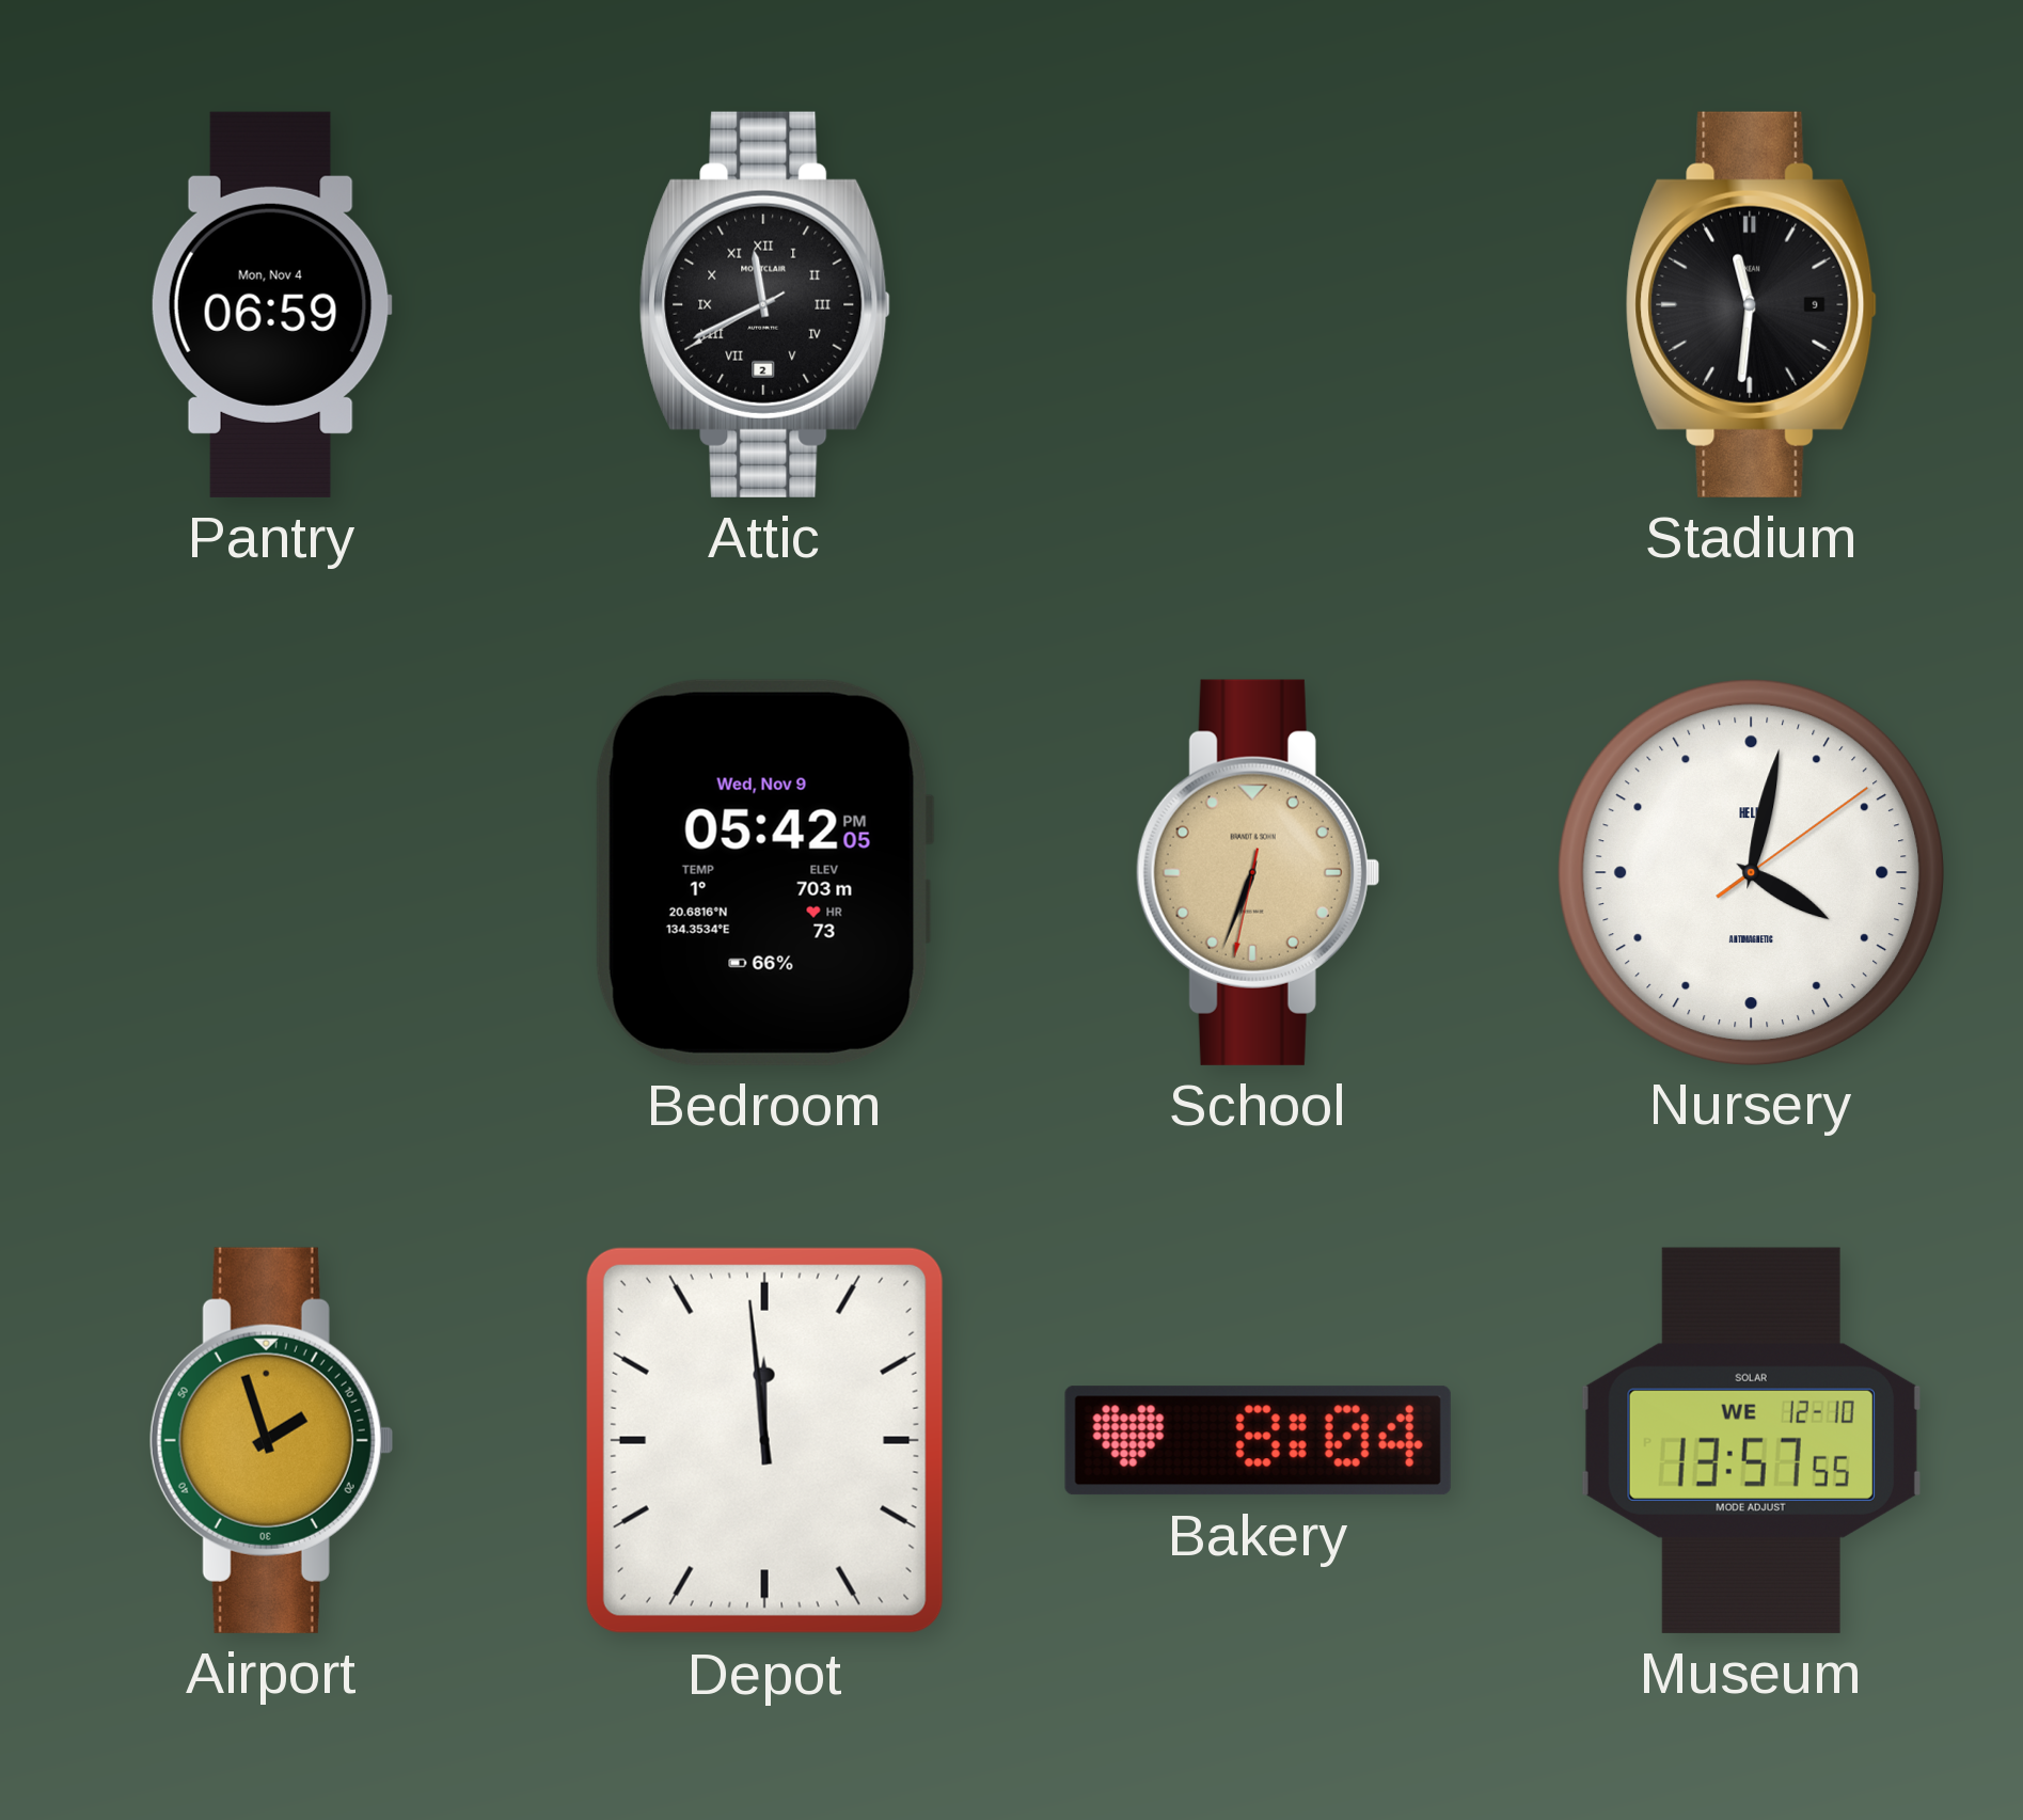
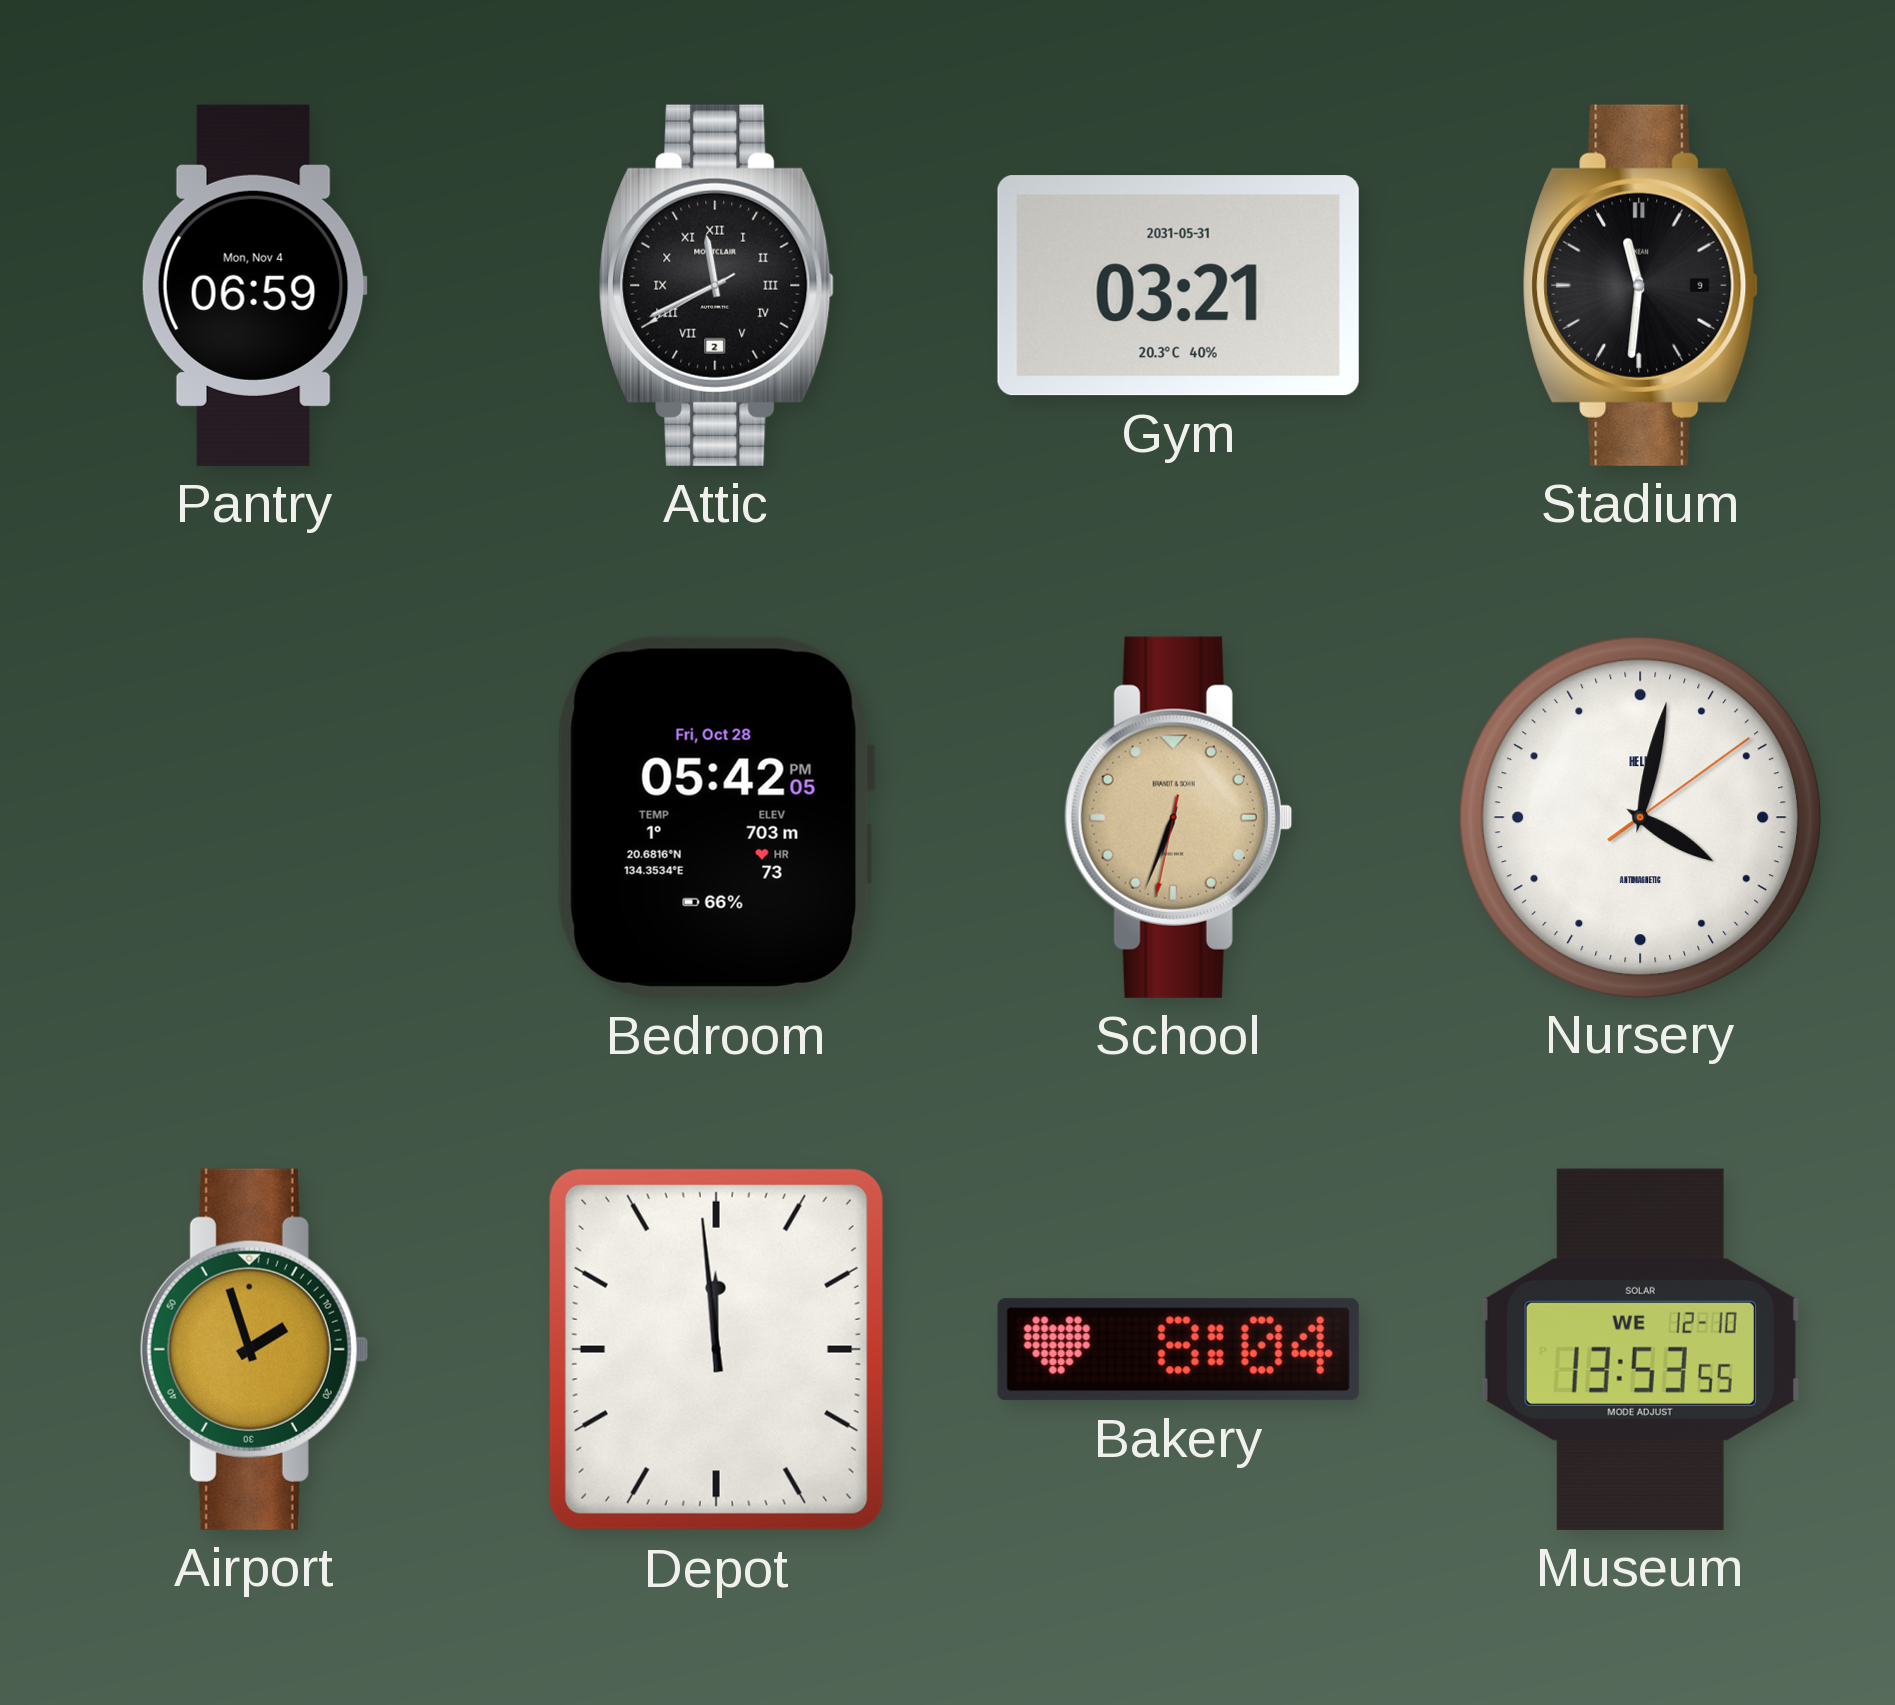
Gym: none -> 03:21
Bedroom date: Wed, Nov 9 -> Fri, Oct 28
Museum: 13:57 -> 13:53
